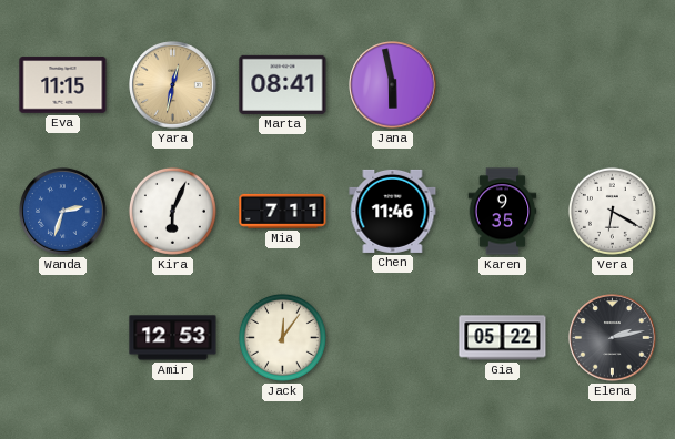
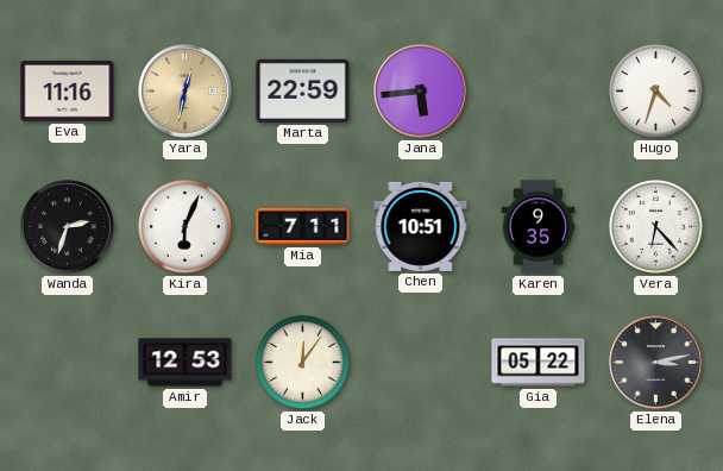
Eva: 11:15 -> 11:16
Marta: 08:41 -> 22:59
Jana: 5:58 -> 5:44
Hugo: none -> 4:33
Wanda dial: blue -> black
Chen: 11:46 -> 10:51
Vera: 6:20 -> 6:23
Elena: 2:13 -> 3:13
